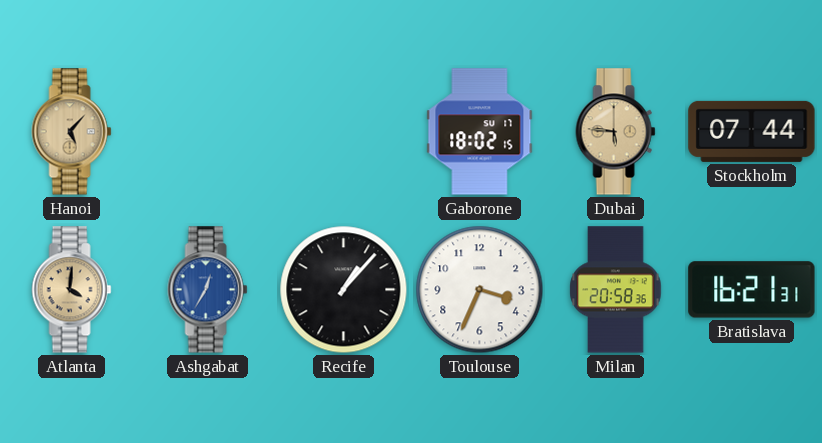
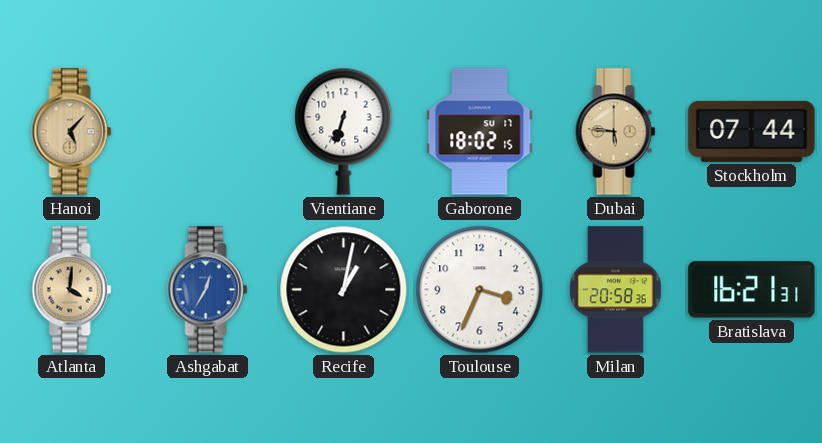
Vientiane: none -> 6:33
Recife: 1:07 -> 1:02
